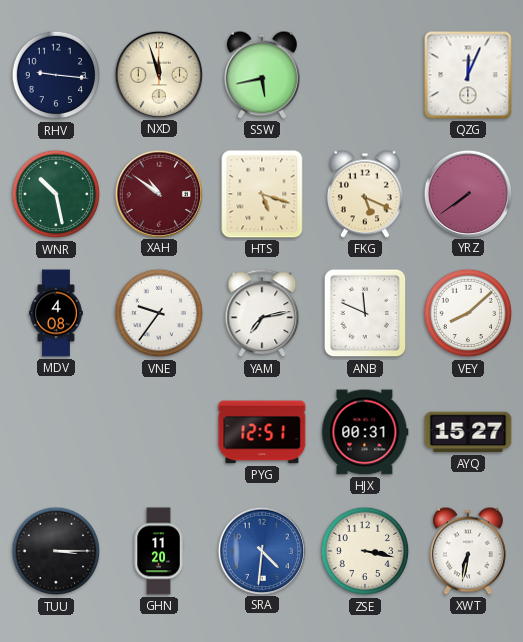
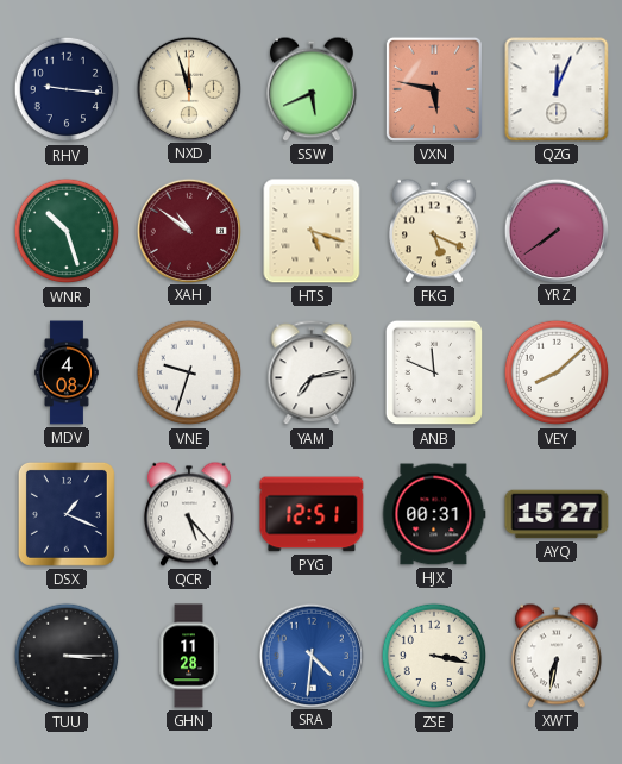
SSW: 5:43 -> 5:41
VXN: none -> 5:47
WNR: 10:28 -> 10:27
VNE: 9:36 -> 9:33
DSX: none -> 1:19
QCR: none -> 5:23
GHN: 11:20 -> 11:28
